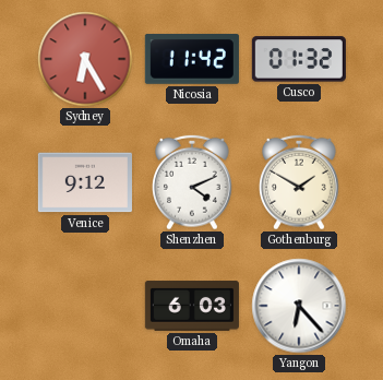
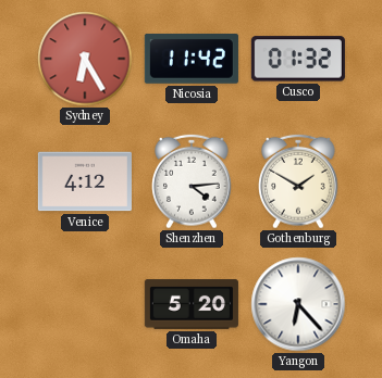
Venice: 9:12 -> 4:12
Shenzhen: 4:11 -> 4:14
Omaha: 6:03 -> 5:20
